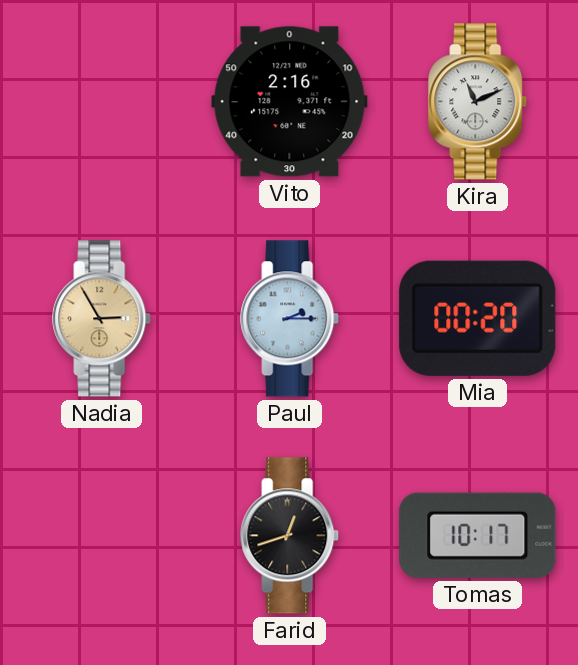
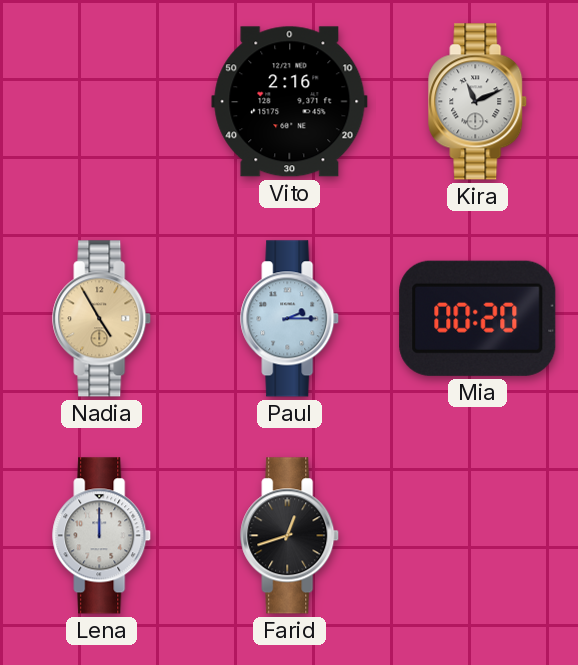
Nadia: 2:55 -> 4:55
Lena: none -> 12:00
Tomas: 10:17 -> none
